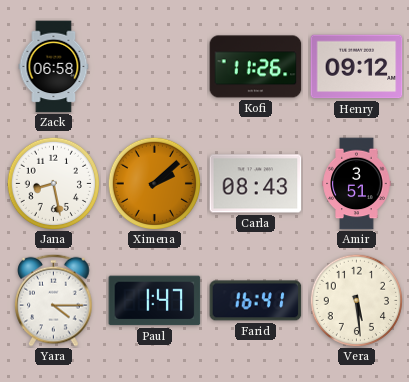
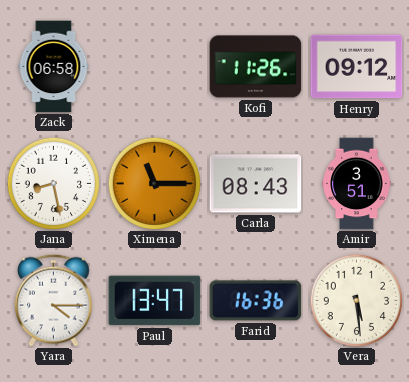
Ximena: 2:08 -> 11:15
Paul: 1:47 -> 13:47
Farid: 16:41 -> 16:36
